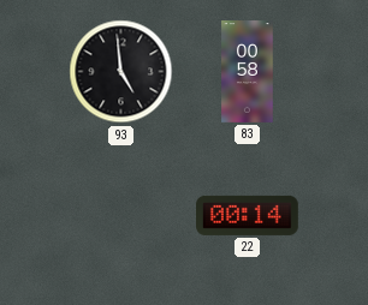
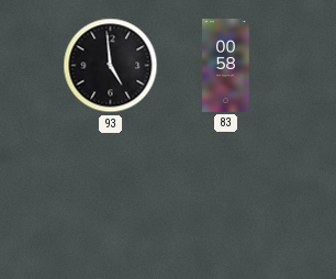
22: 00:14 -> none
